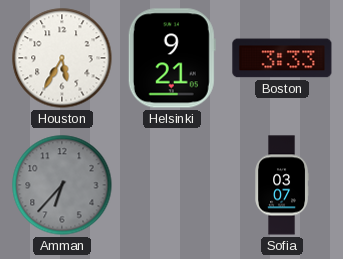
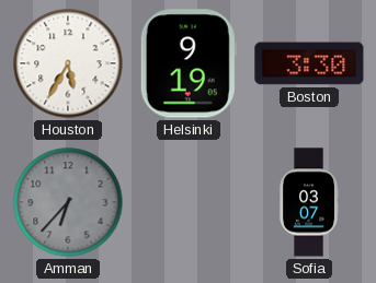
Helsinki: 9:21 -> 9:19
Boston: 3:33 -> 3:30
